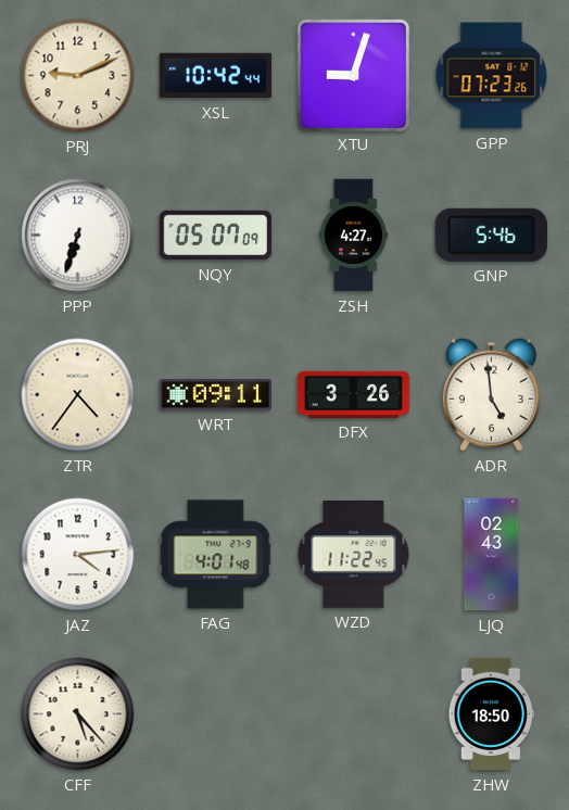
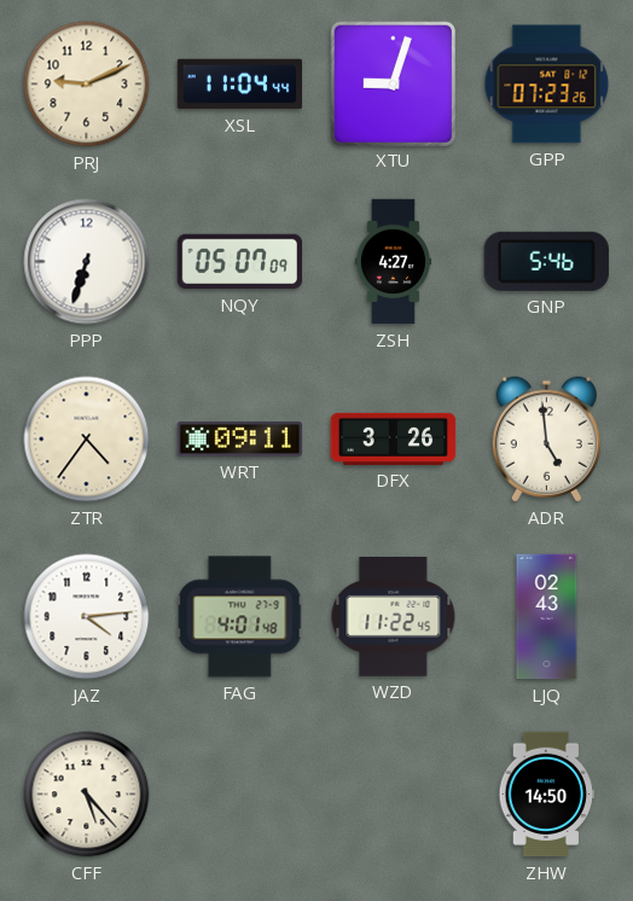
XSL: 10:42 -> 11:04
ZHW: 18:50 -> 14:50
